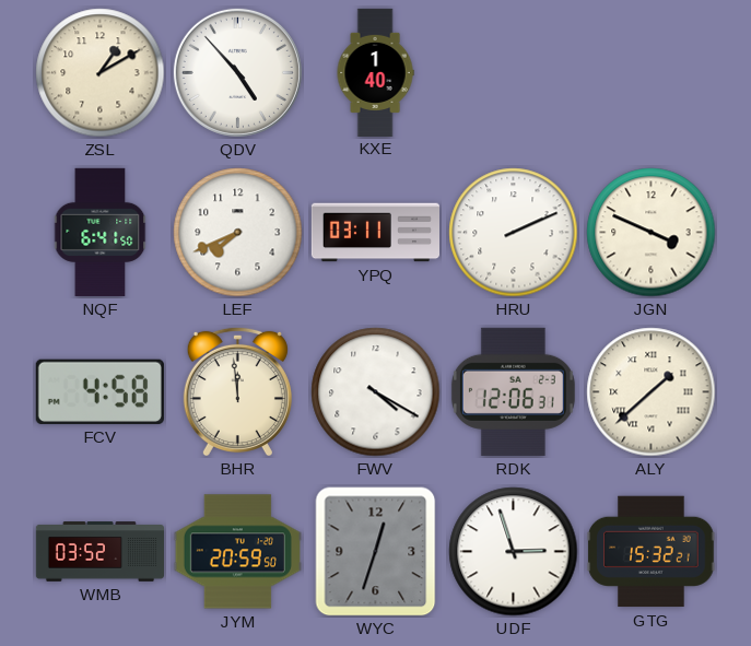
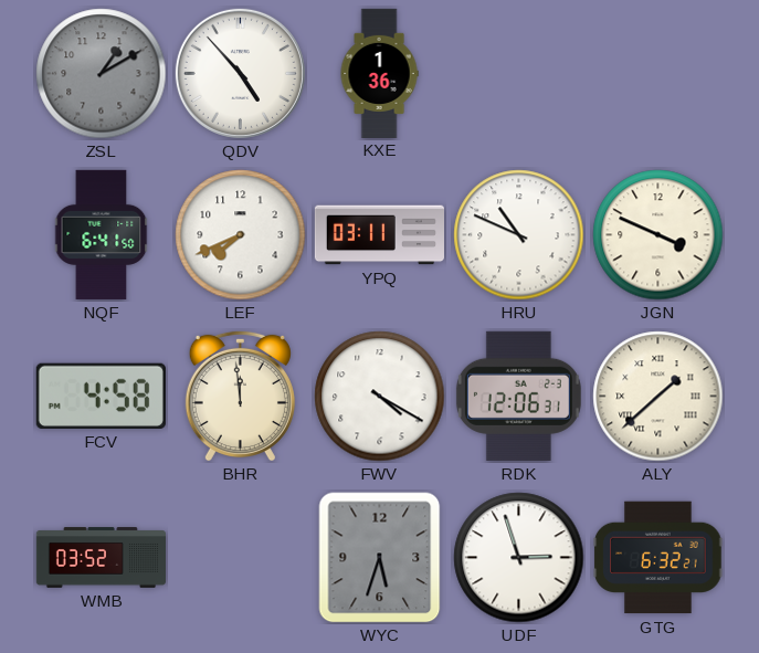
ZSL dial: cream -> grey
KXE: 1:40 -> 1:36
HRU: 2:11 -> 10:49
JYM: 20:59 -> none
WYC: 12:33 -> 5:33
GTG: 15:32 -> 6:32
